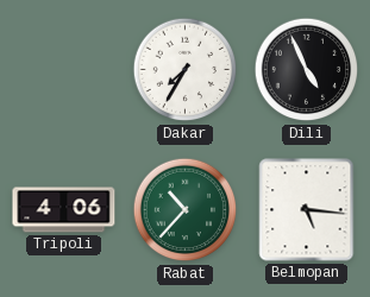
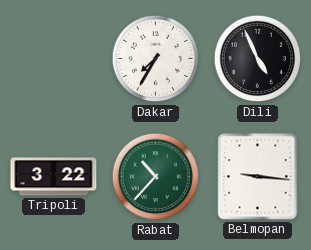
Tripoli: 4:06 -> 3:22
Belmopan: 5:16 -> 9:16
